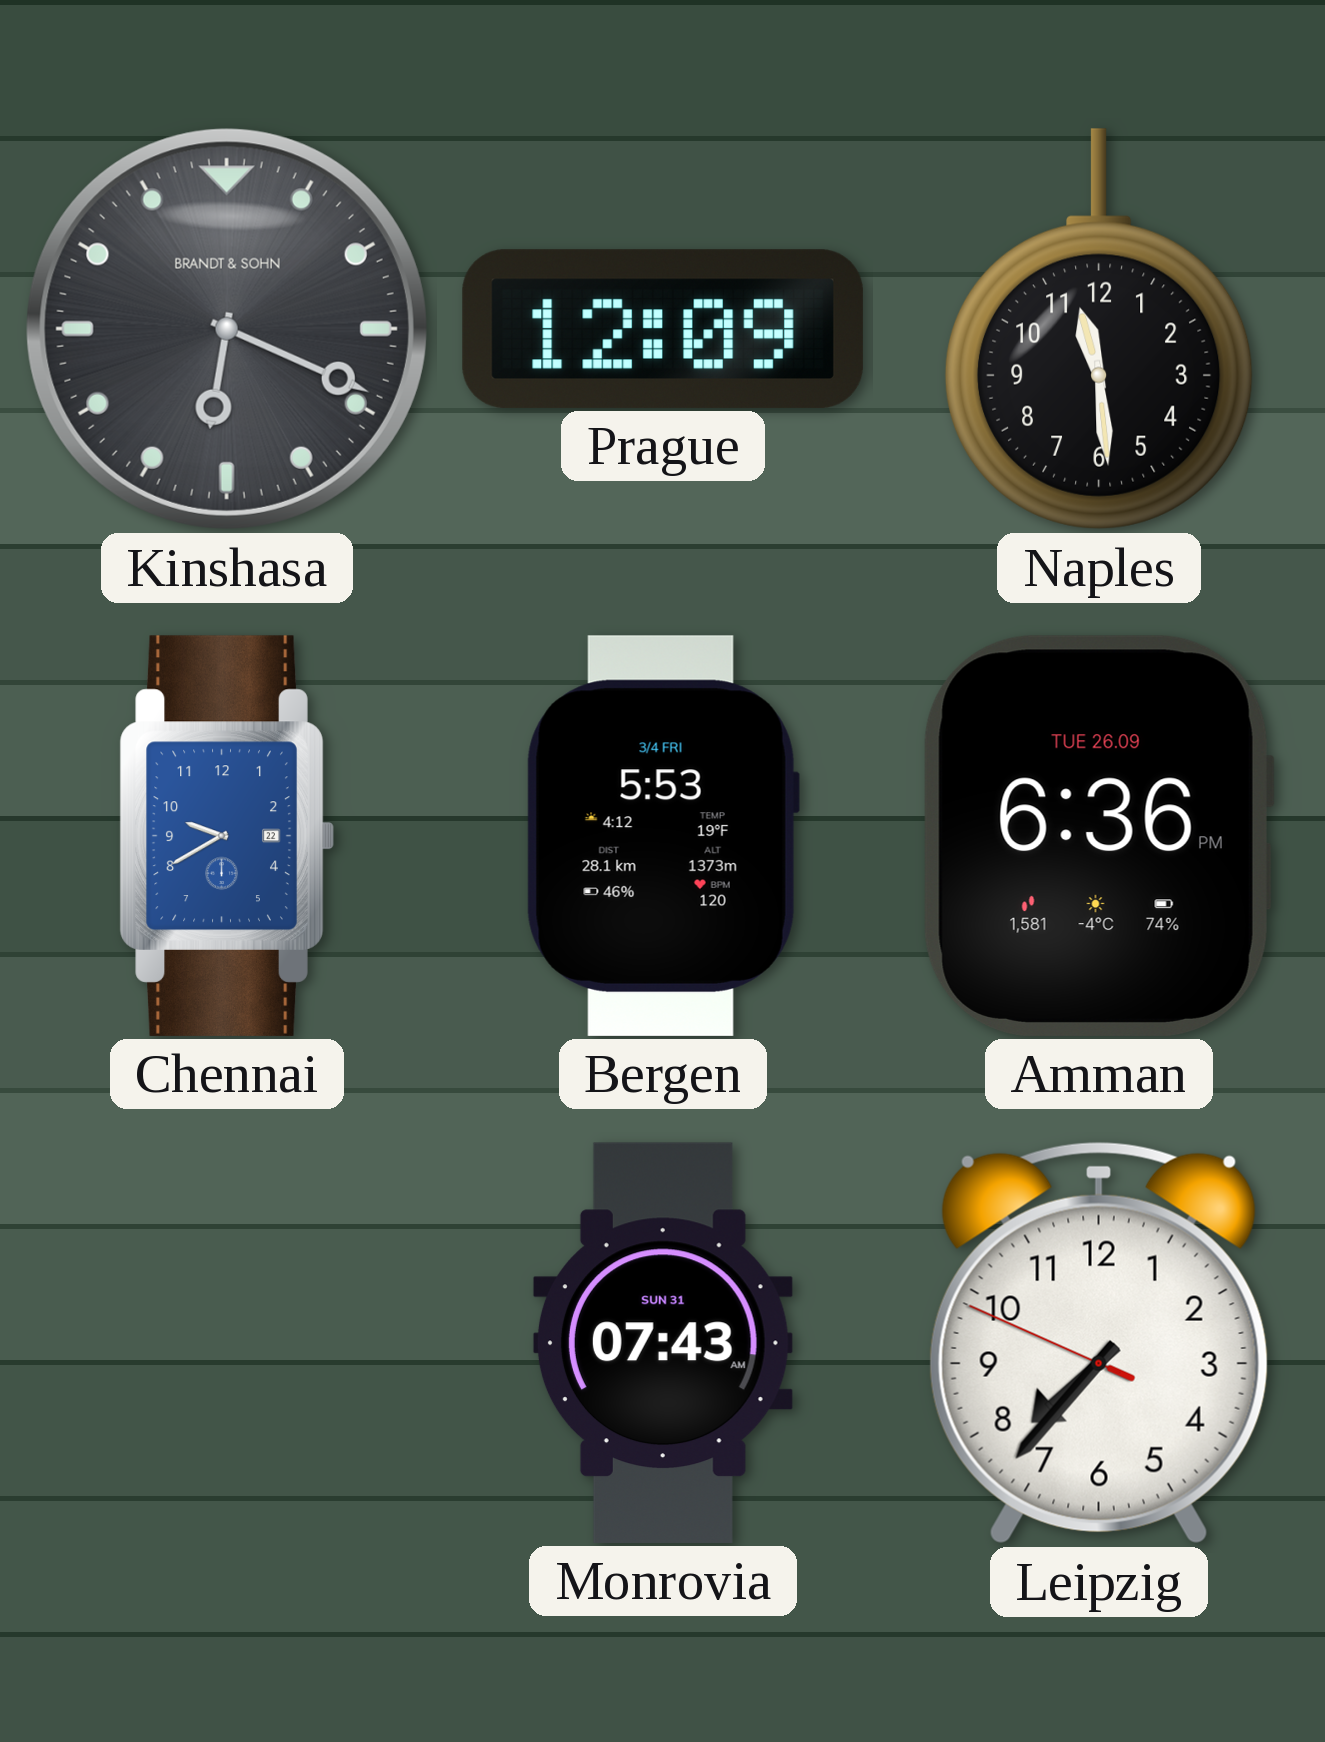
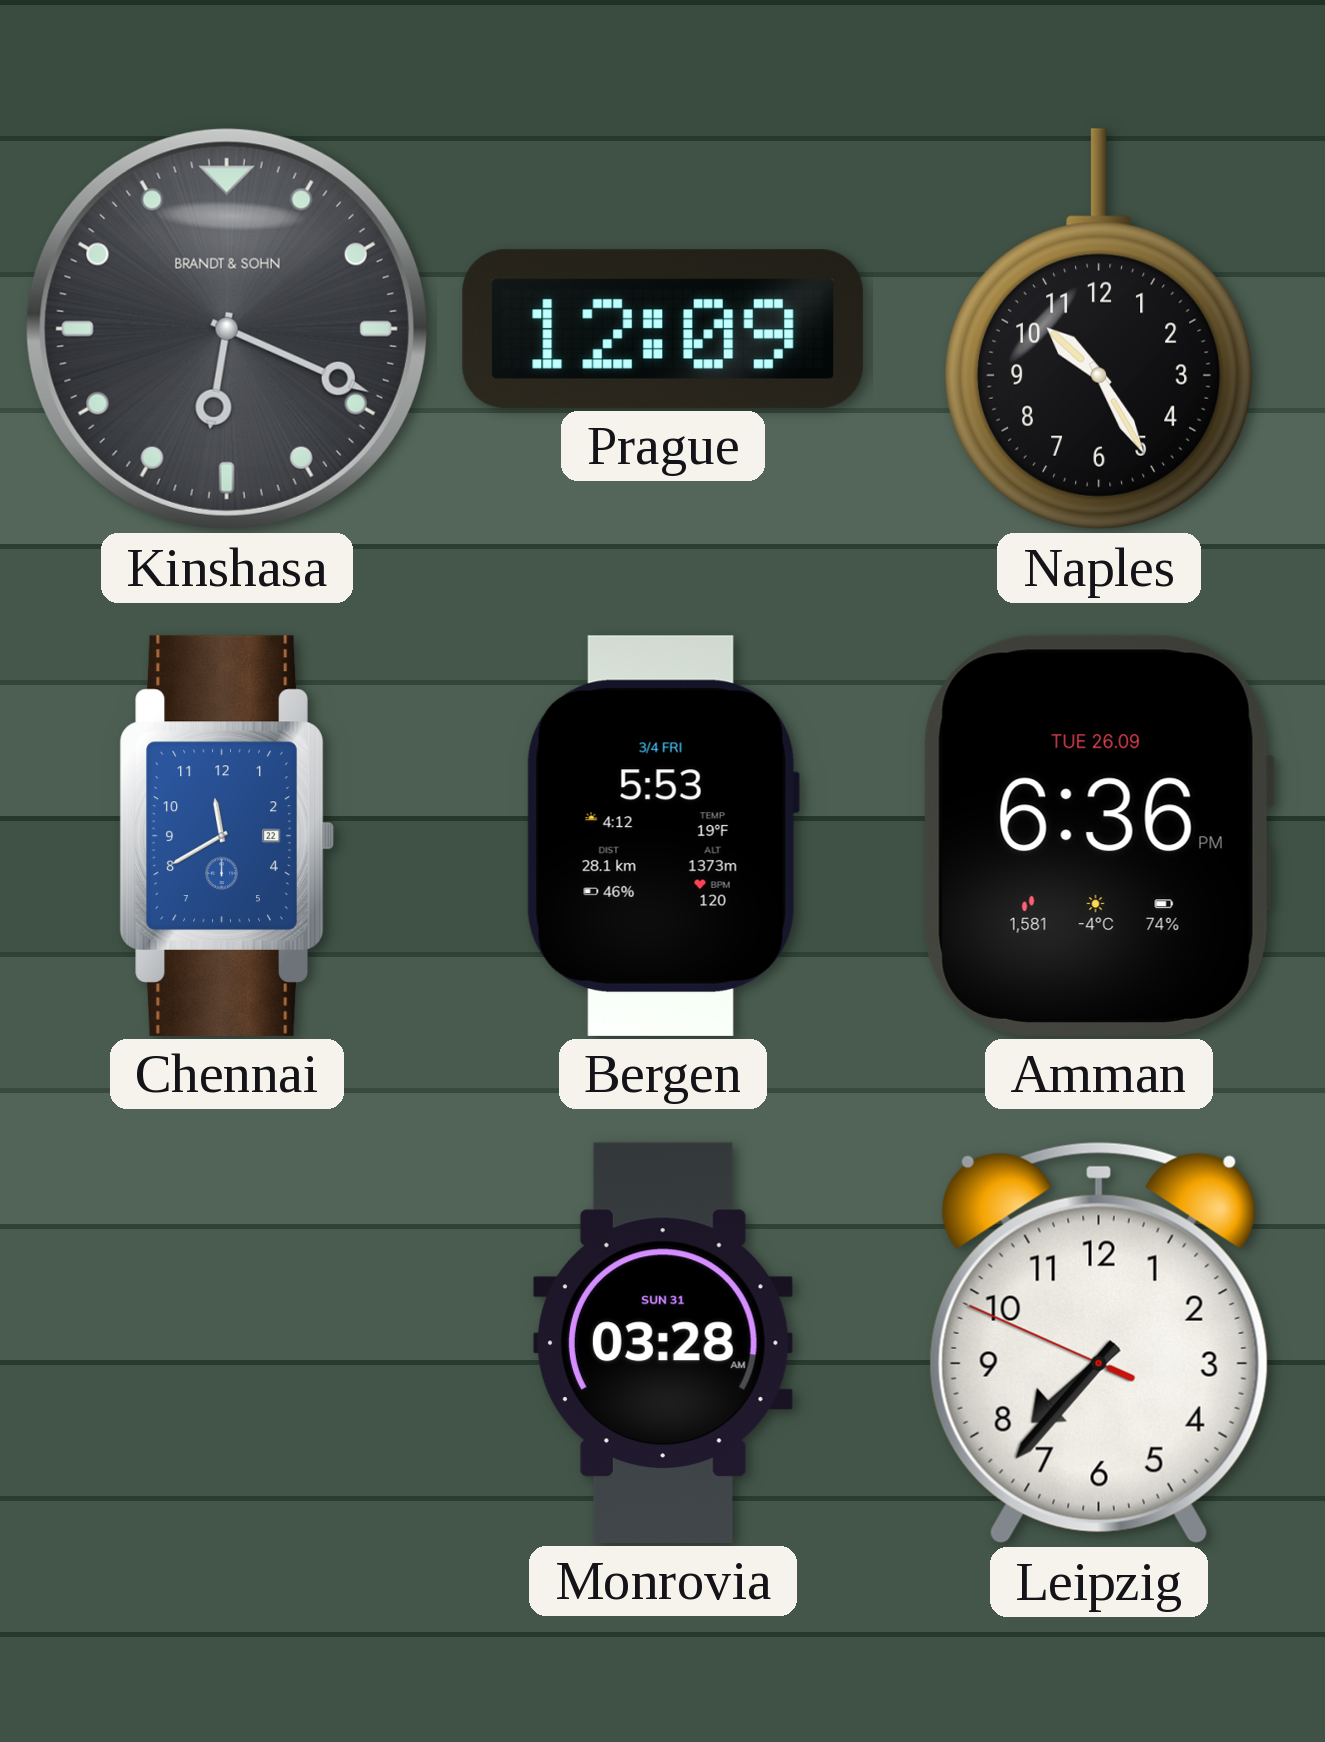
Naples: 11:29 -> 10:25
Chennai: 9:40 -> 11:40
Monrovia: 07:43 -> 03:28
